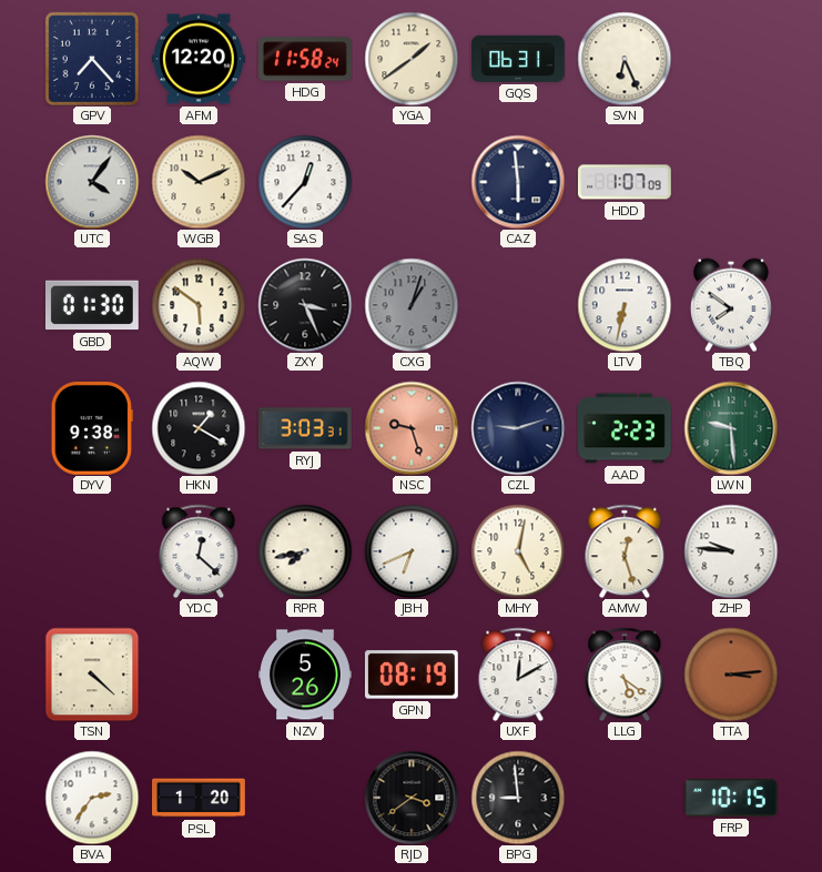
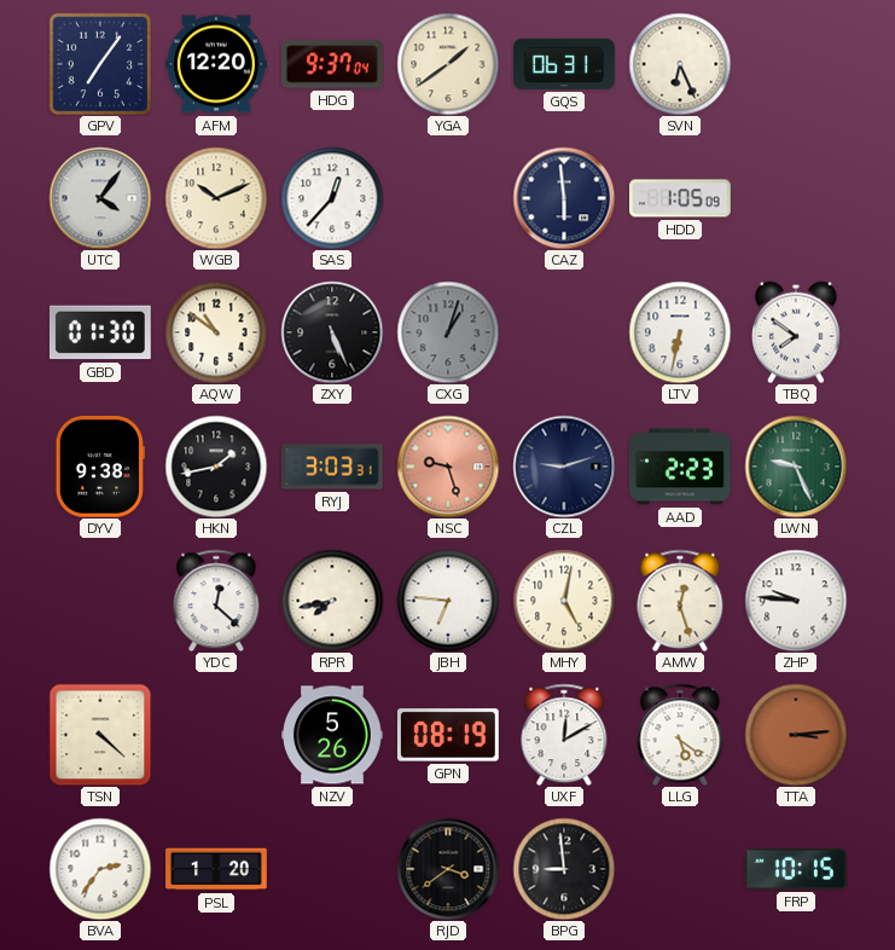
GPV: 7:23 -> 7:06
HDG: 11:58 -> 9:37
HDD: 1:07 -> 1:05
AQW: 5:51 -> 10:51
ZXY: 3:26 -> 5:26
HKN: 1:20 -> 1:43
LWN: 9:29 -> 9:26
JBH: 6:41 -> 6:46
